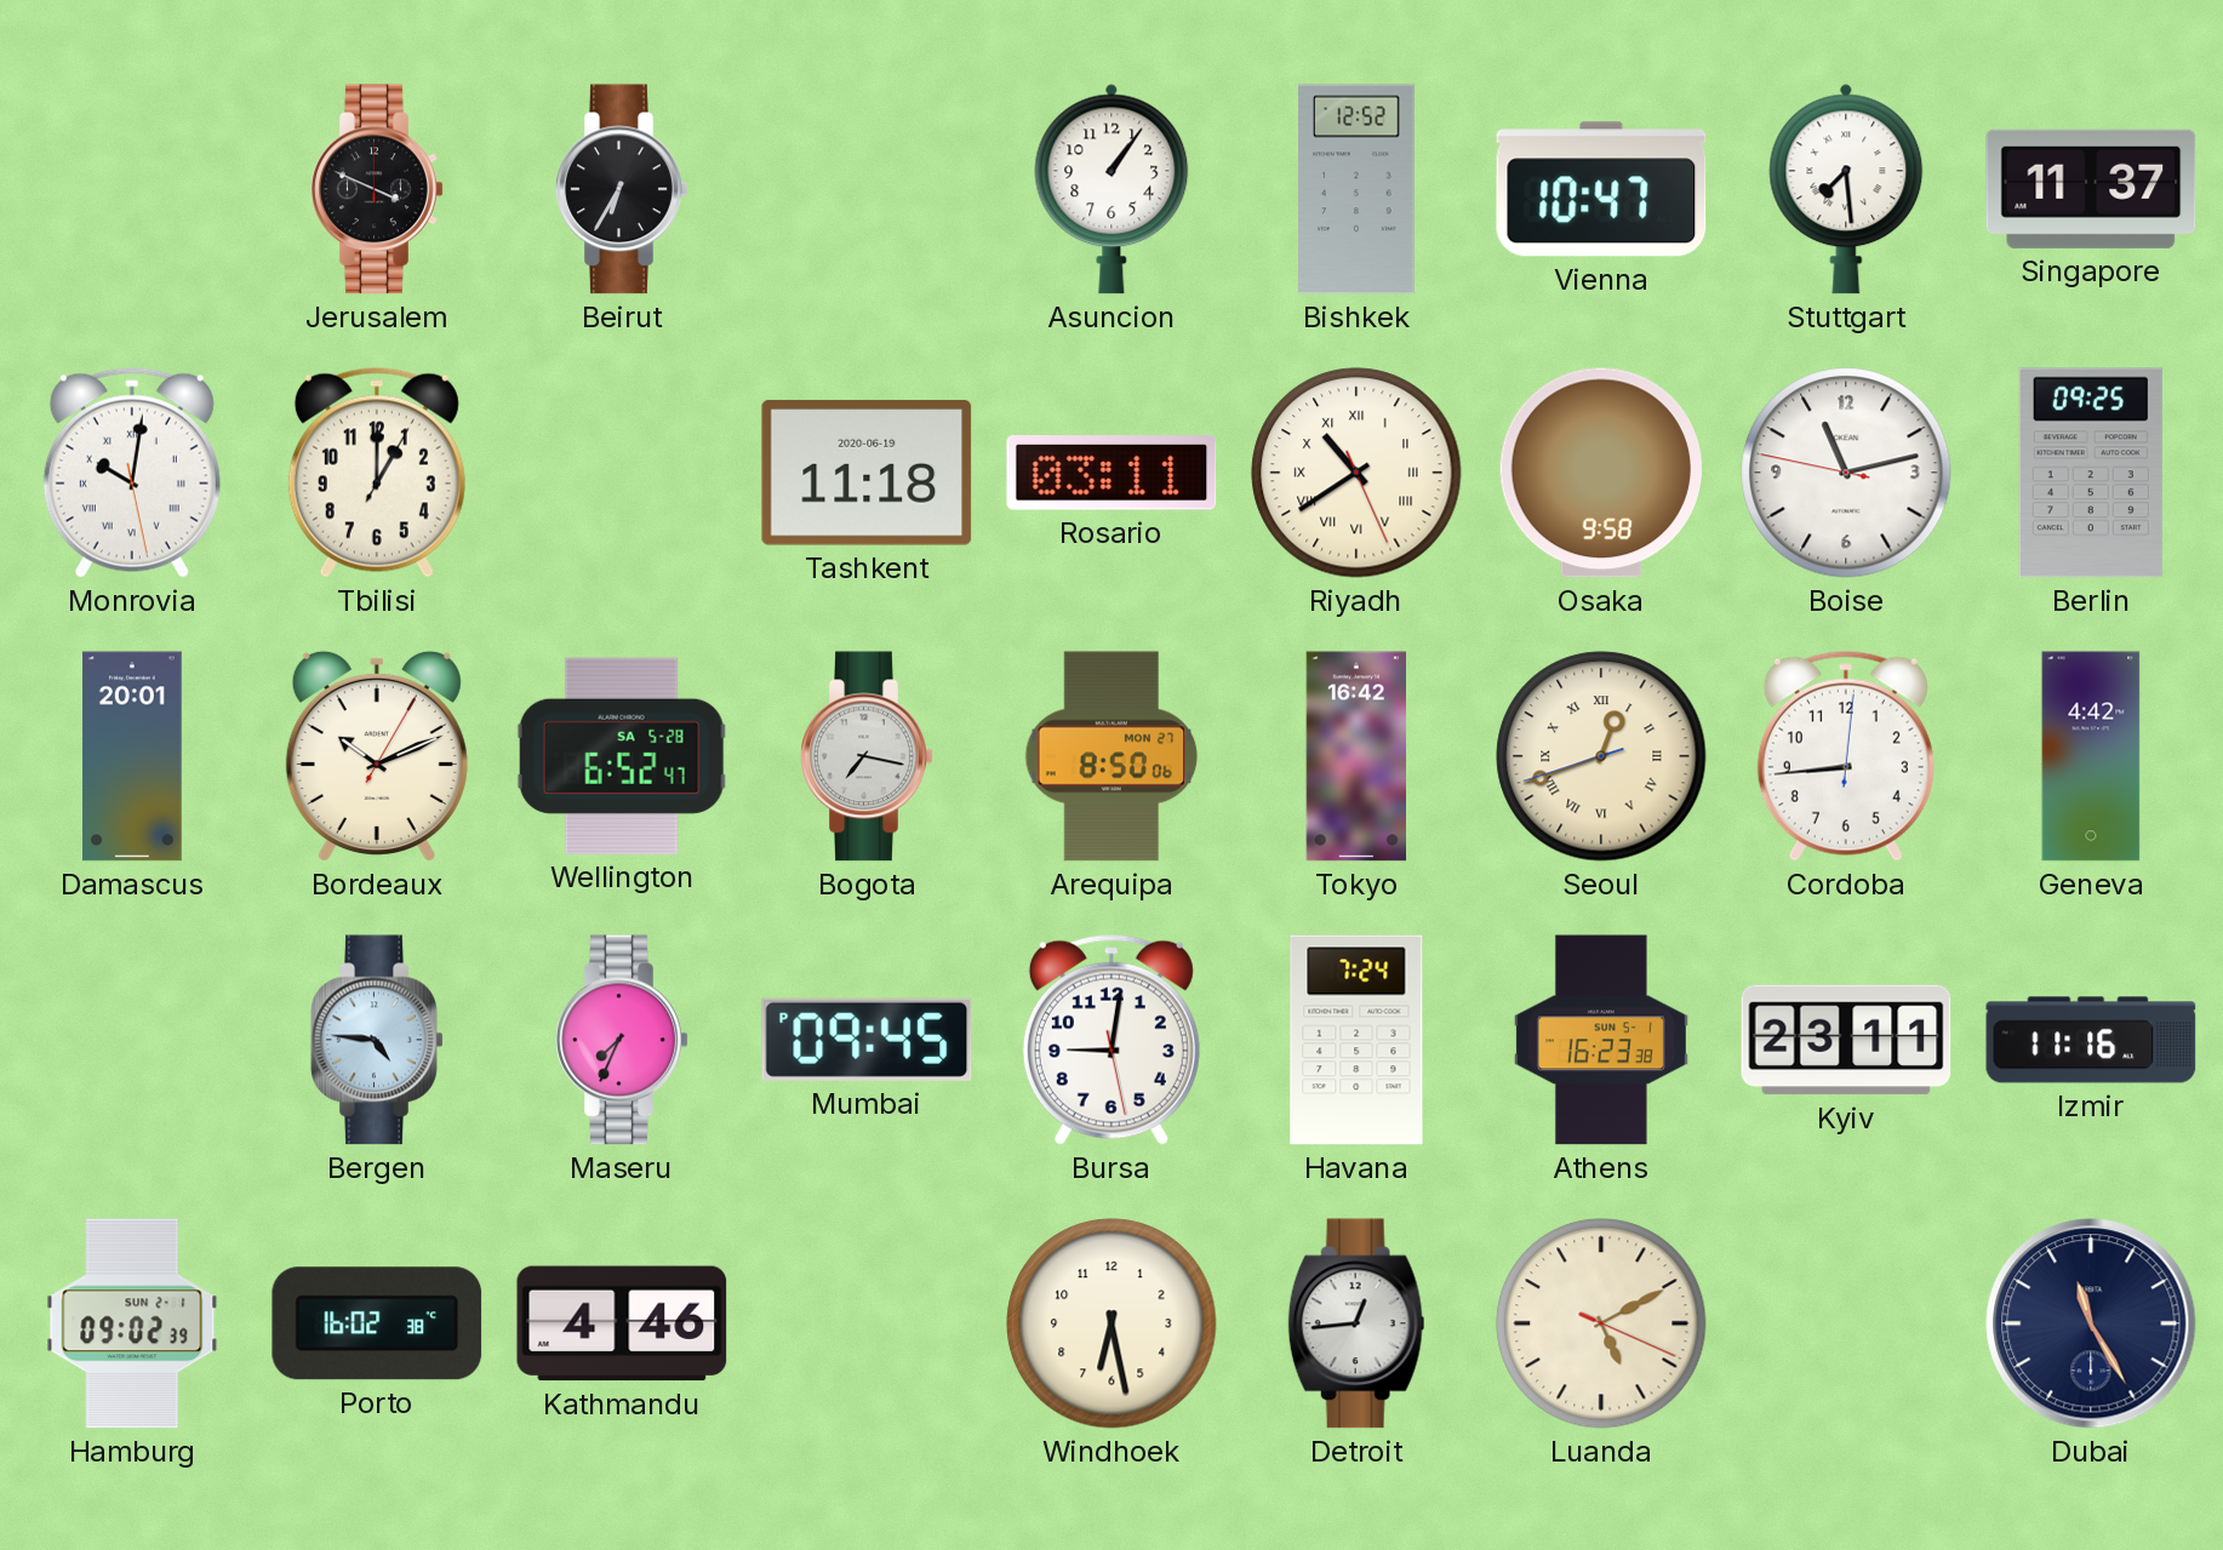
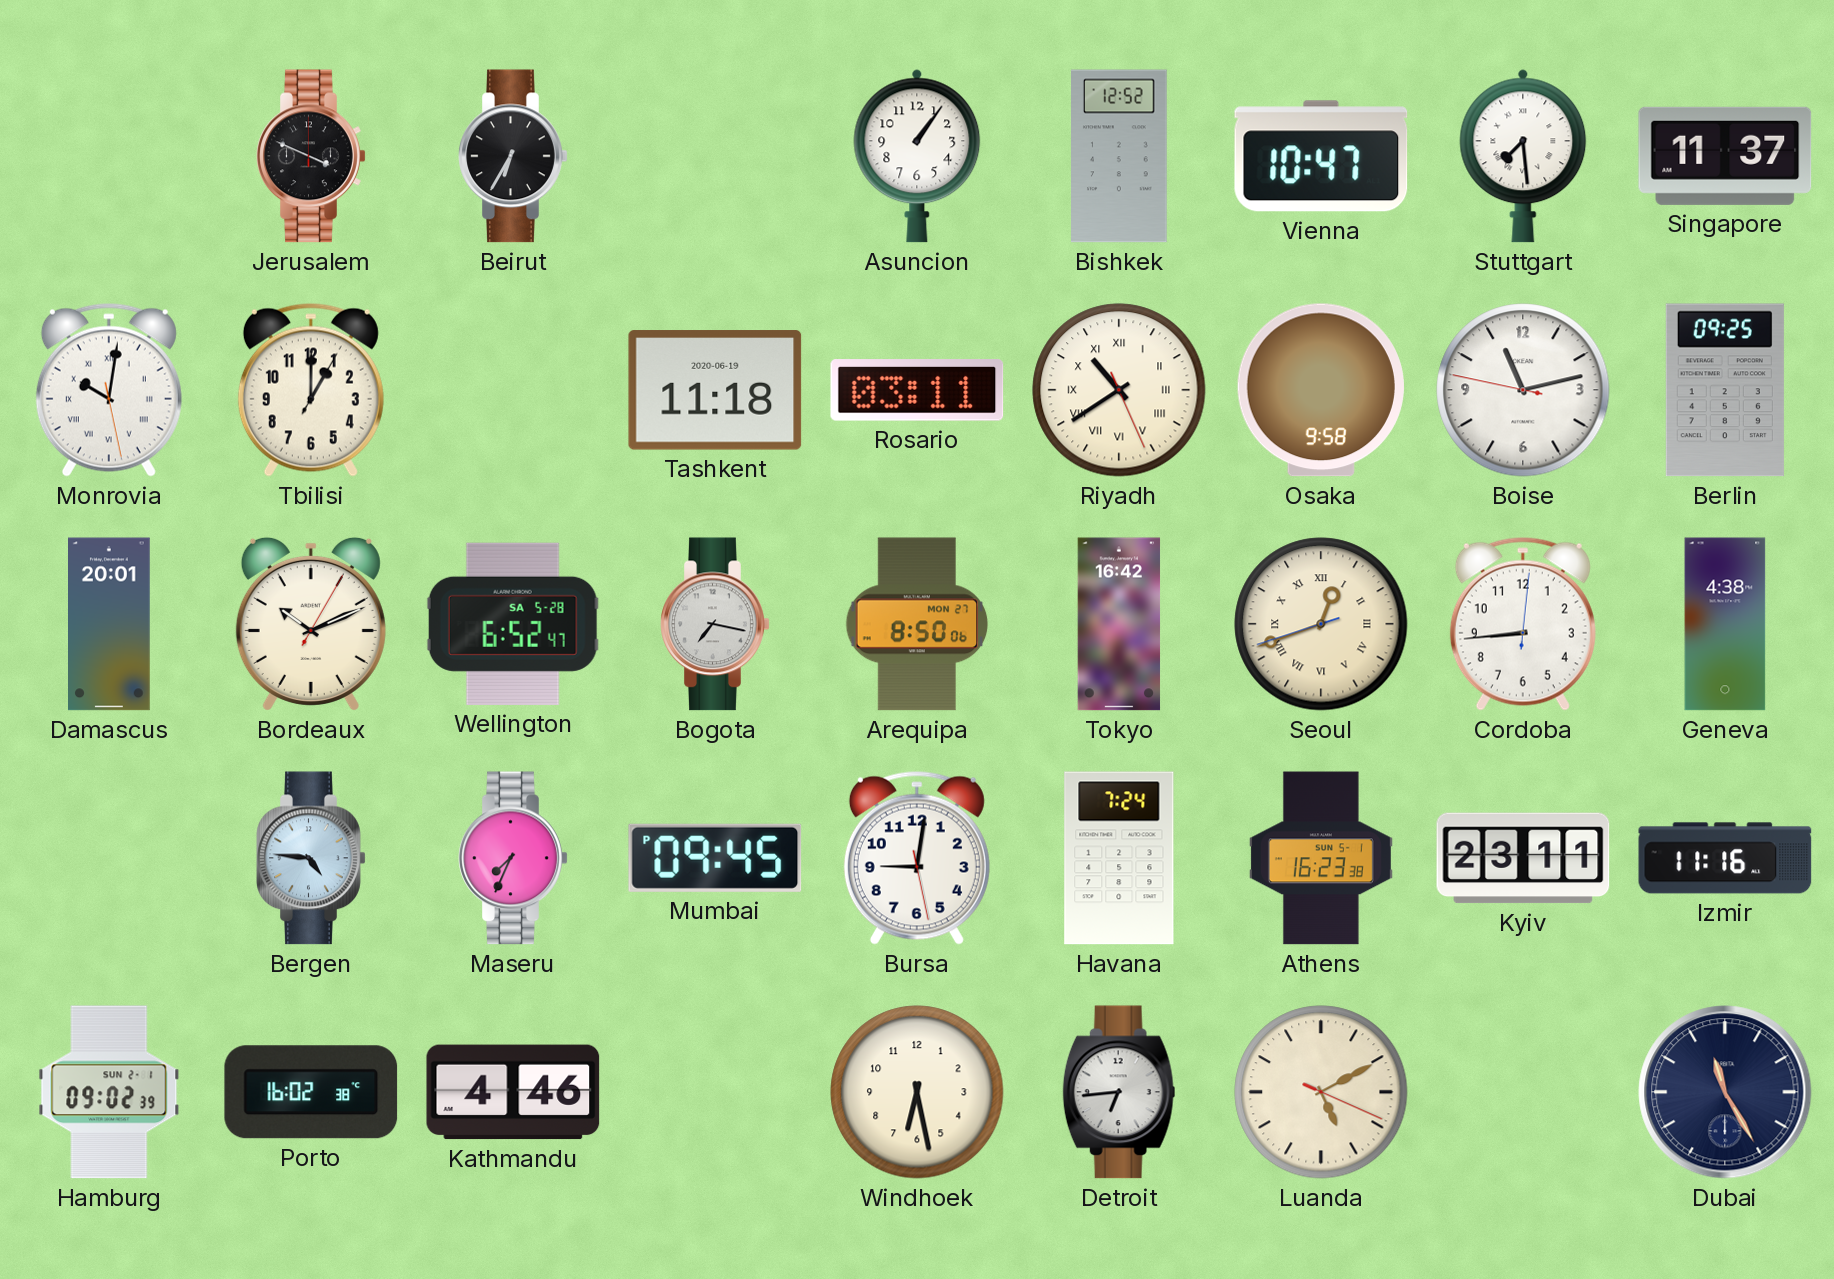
Geneva: 4:42 -> 4:38
Detroit: 12:44 -> 6:44
